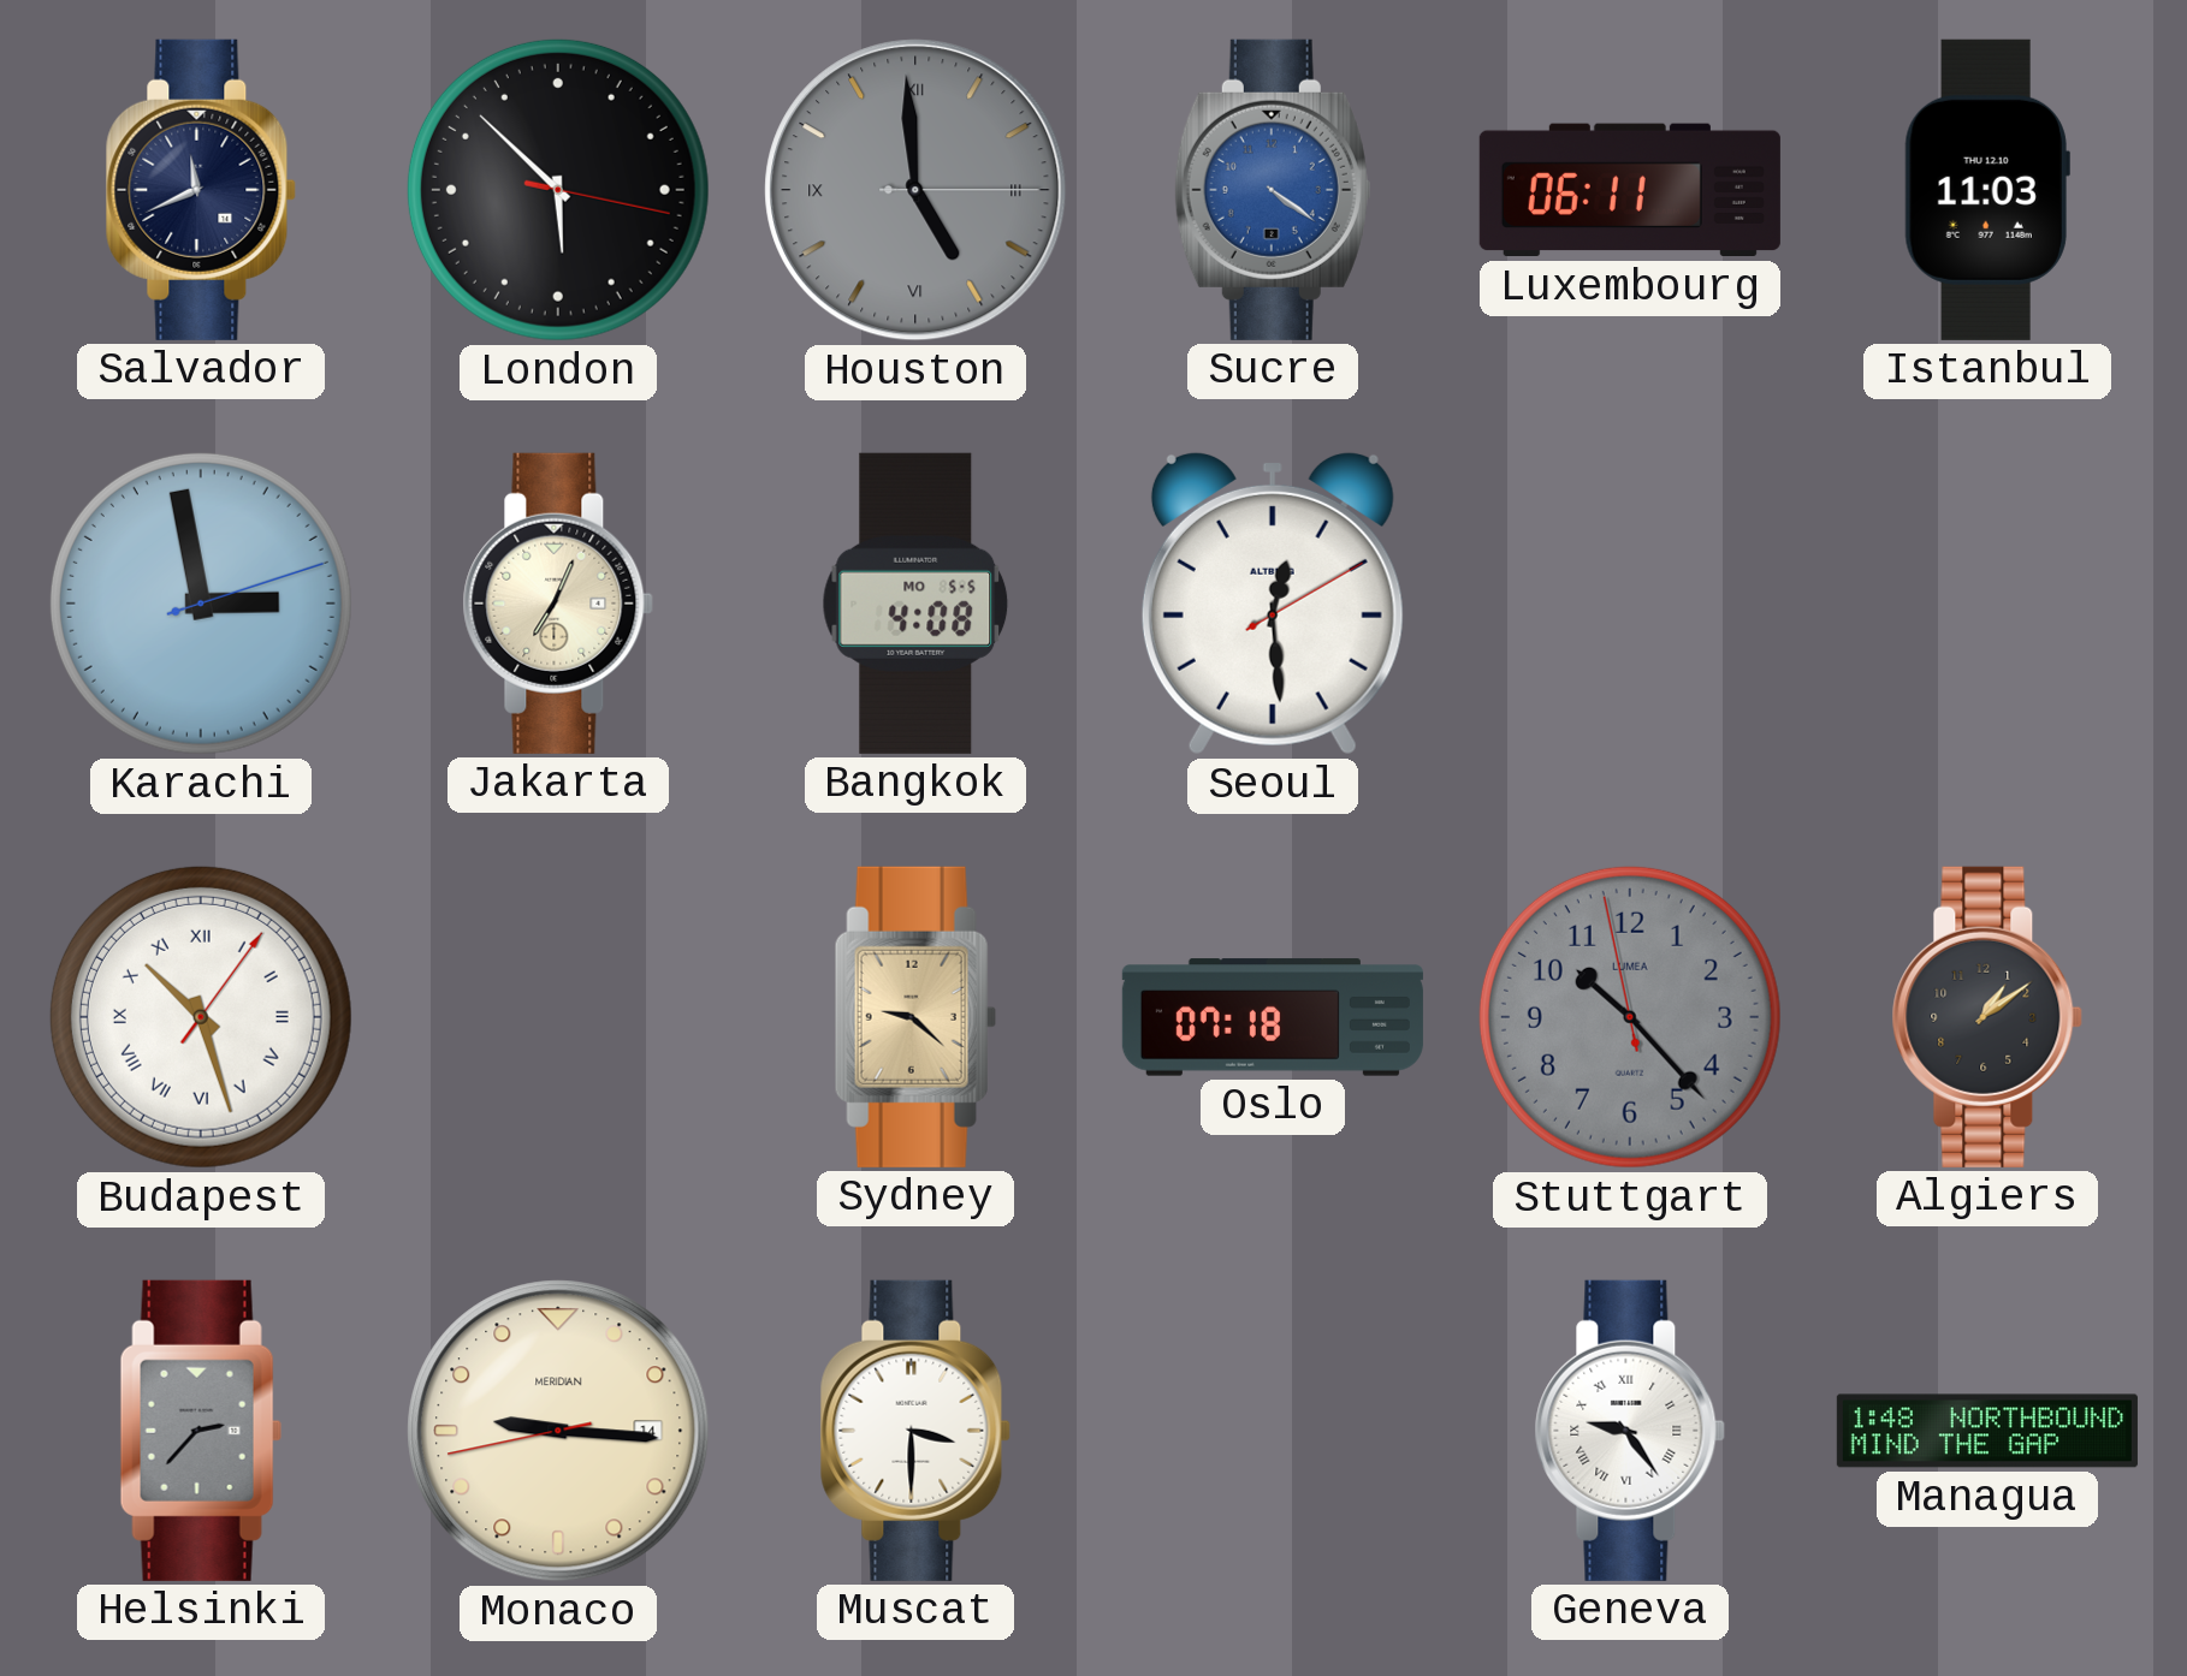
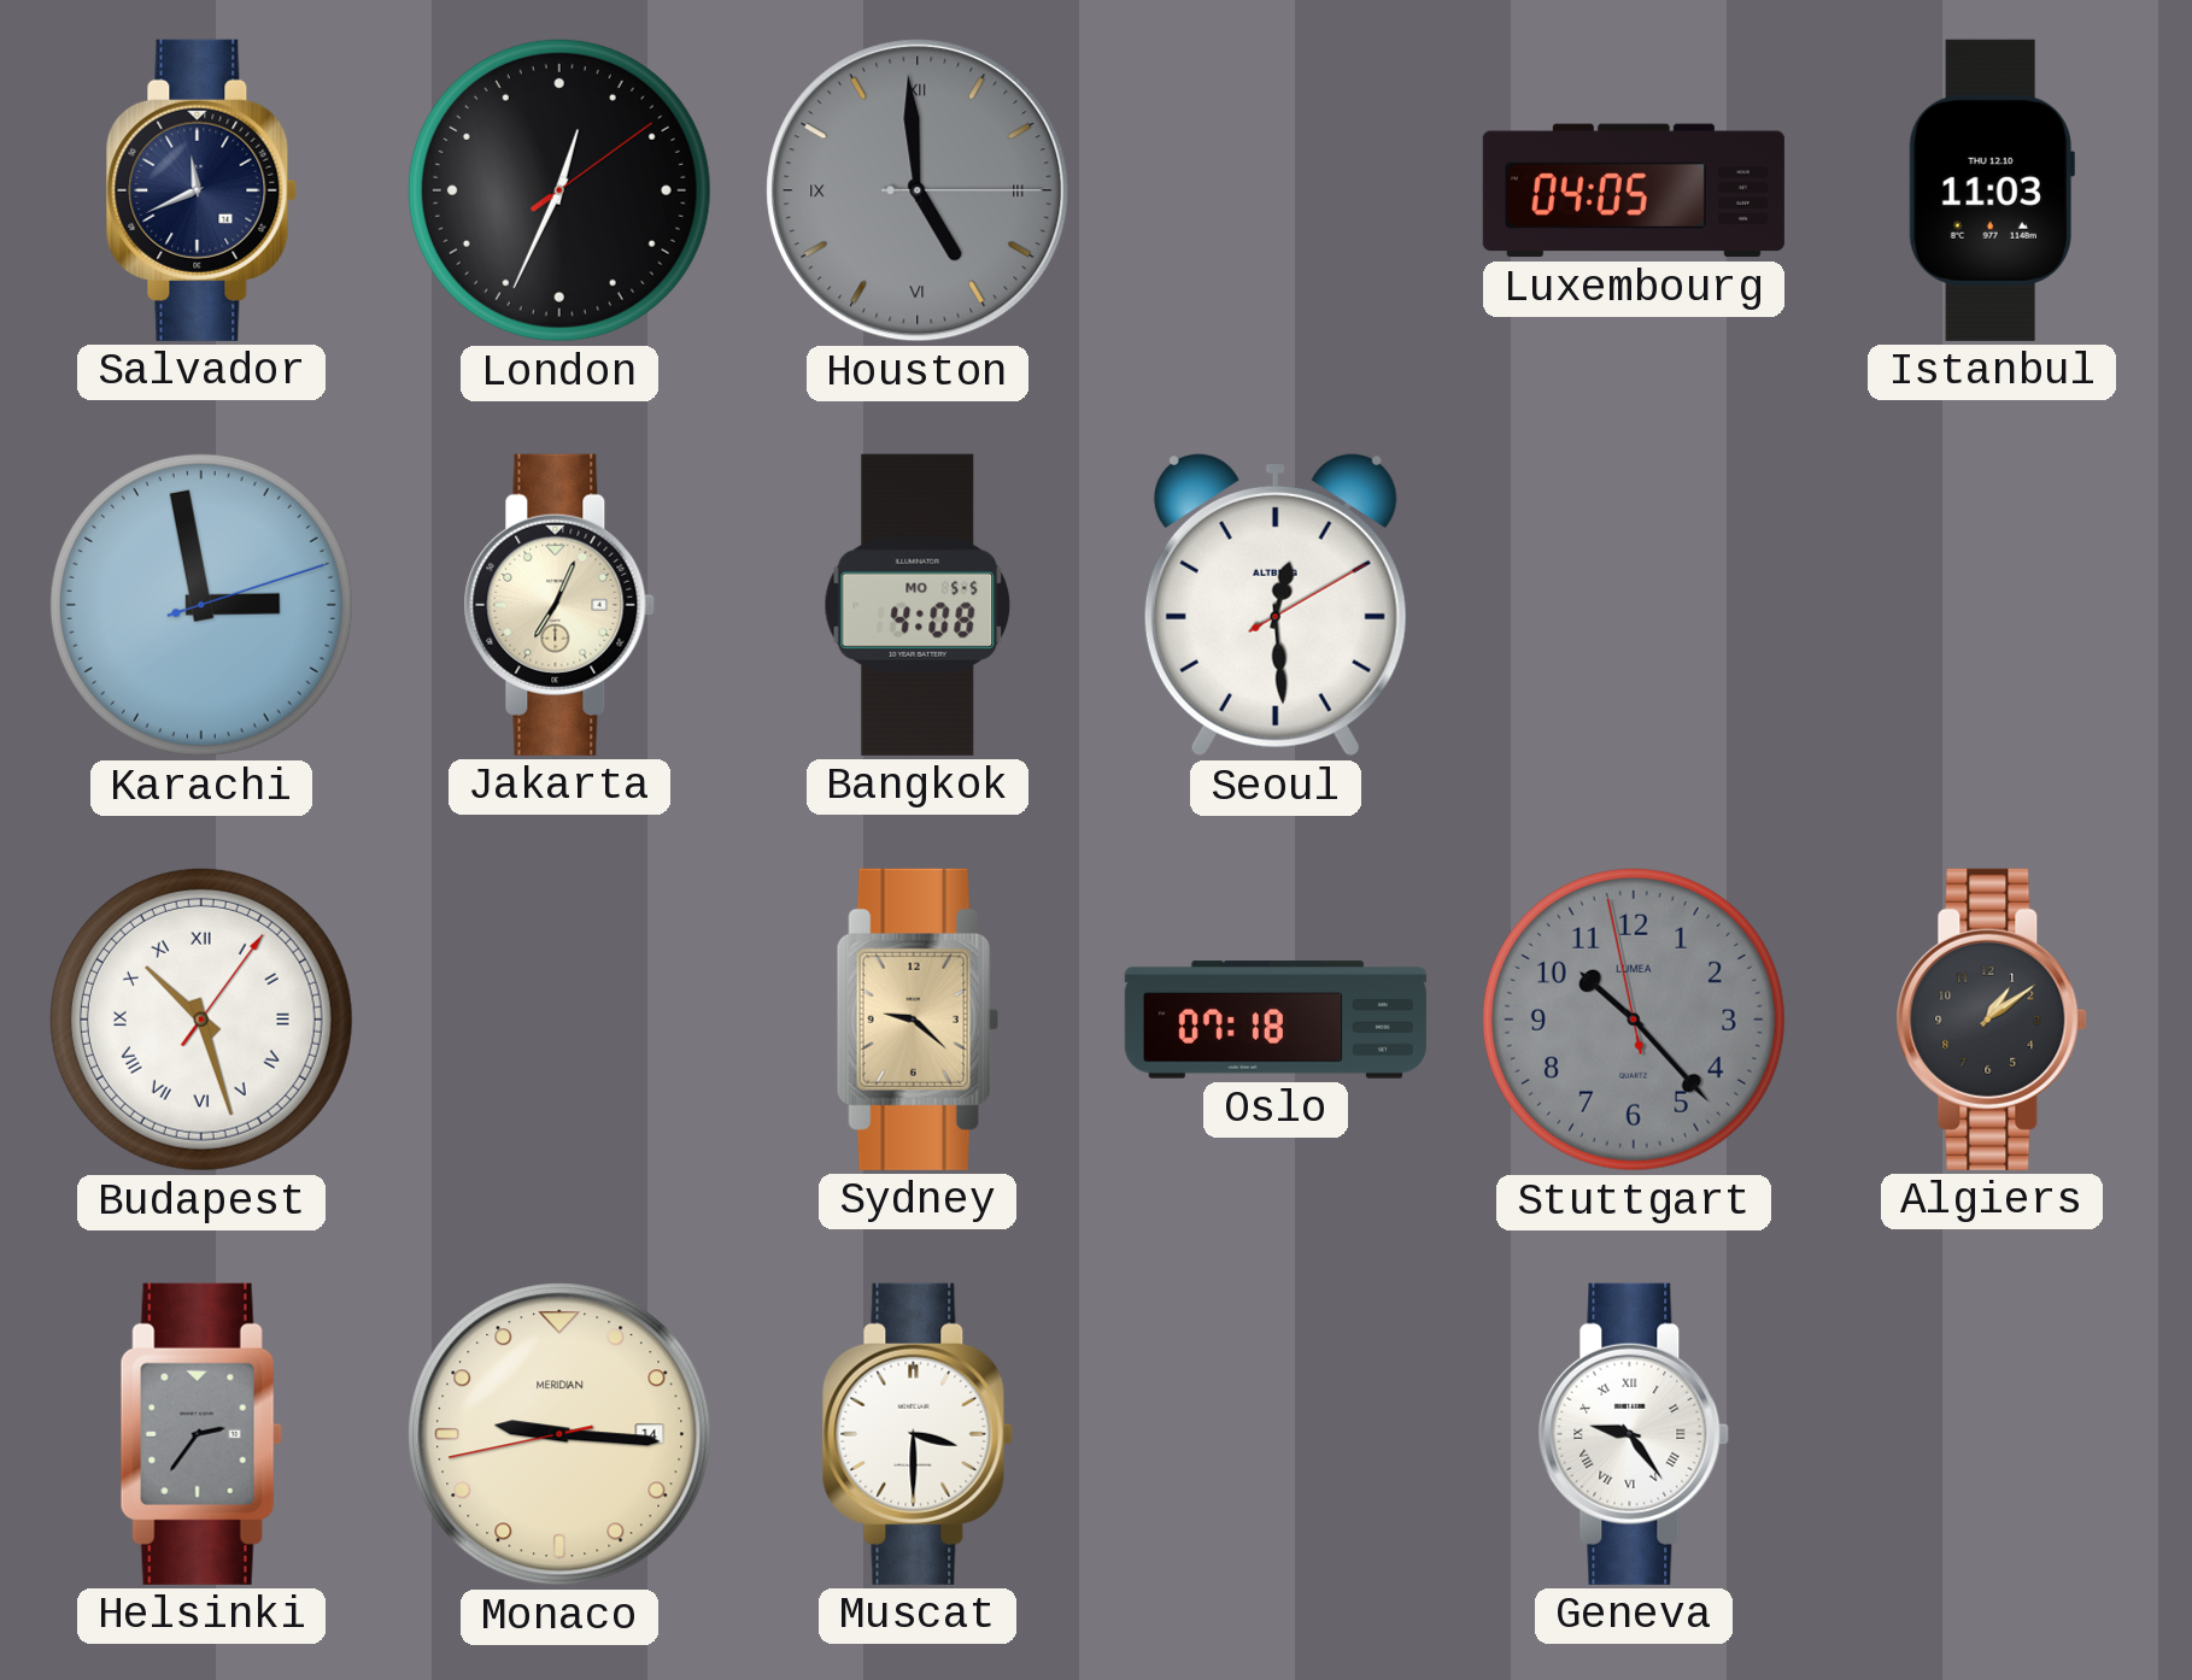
London: 5:52 -> 12:34
Sucre: 4:21 -> none
Luxembourg: 06:11 -> 04:05
Helsinki: 2:37 -> 2:36
Managua: 1:48 -> none
